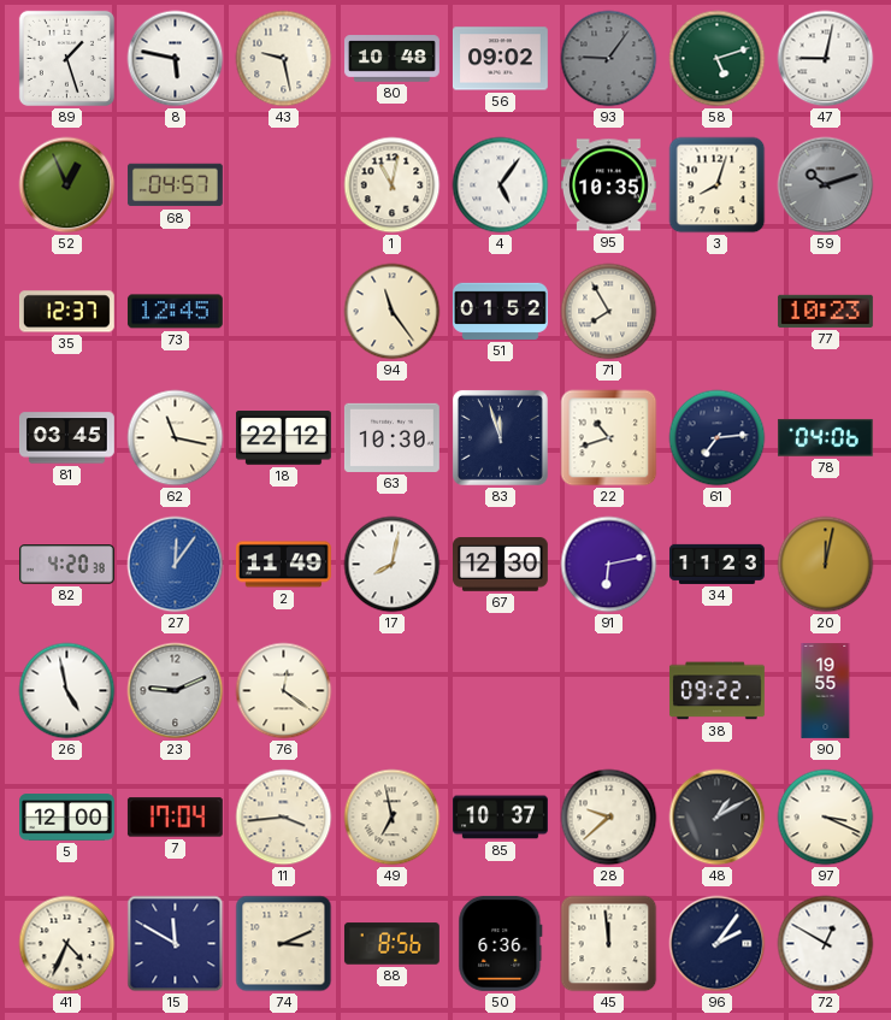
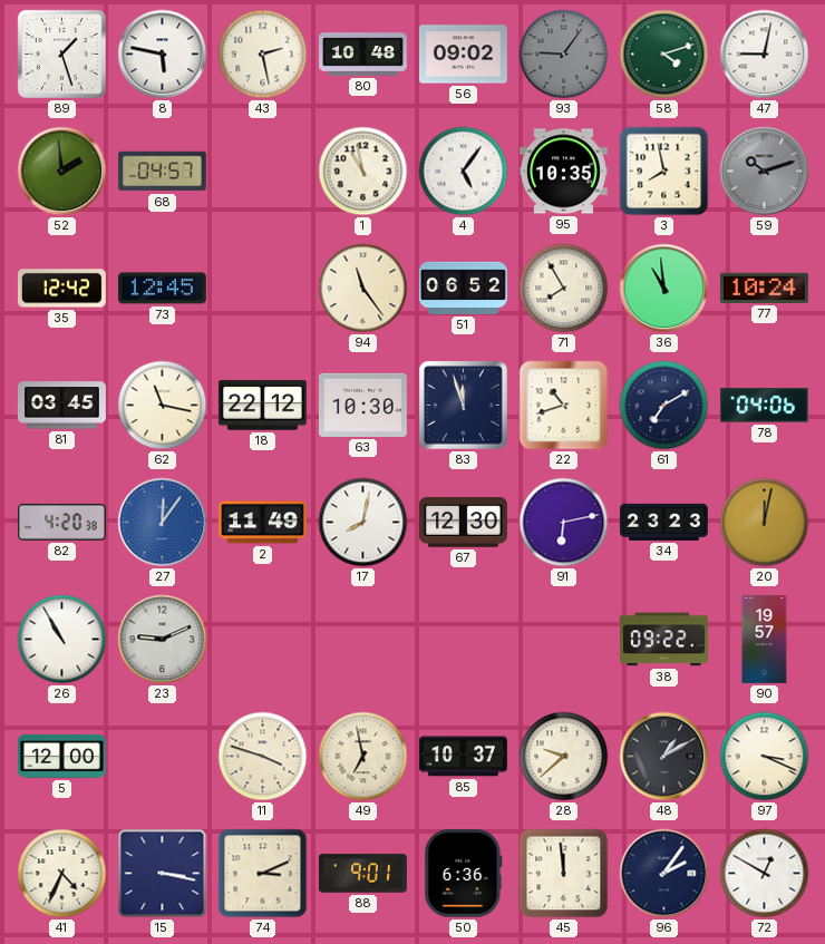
43: 9:28 -> 2:28
58: 5:12 -> 4:12
52: 12:56 -> 1:59
1: 11:02 -> 10:58
3: 8:03 -> 7:58
35: 12:37 -> 12:42
51: 01:52 -> 06:52
36: none -> 10:59
77: 10:23 -> 10:24
61: 7:14 -> 7:10
34: 11:23 -> 23:23
26: 4:58 -> 10:55
76: 12:21 -> none
90: 19:55 -> 19:57
7: 17:04 -> none
11: 3:44 -> 3:48
15: 11:50 -> 3:17
88: 8:56 -> 9:01
